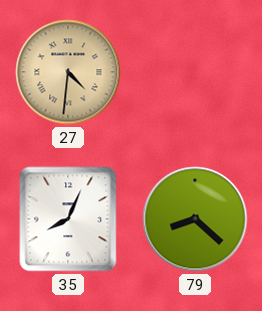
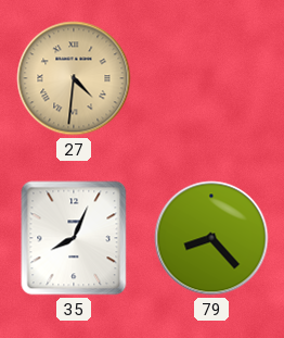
79: 8:22 -> 8:23
